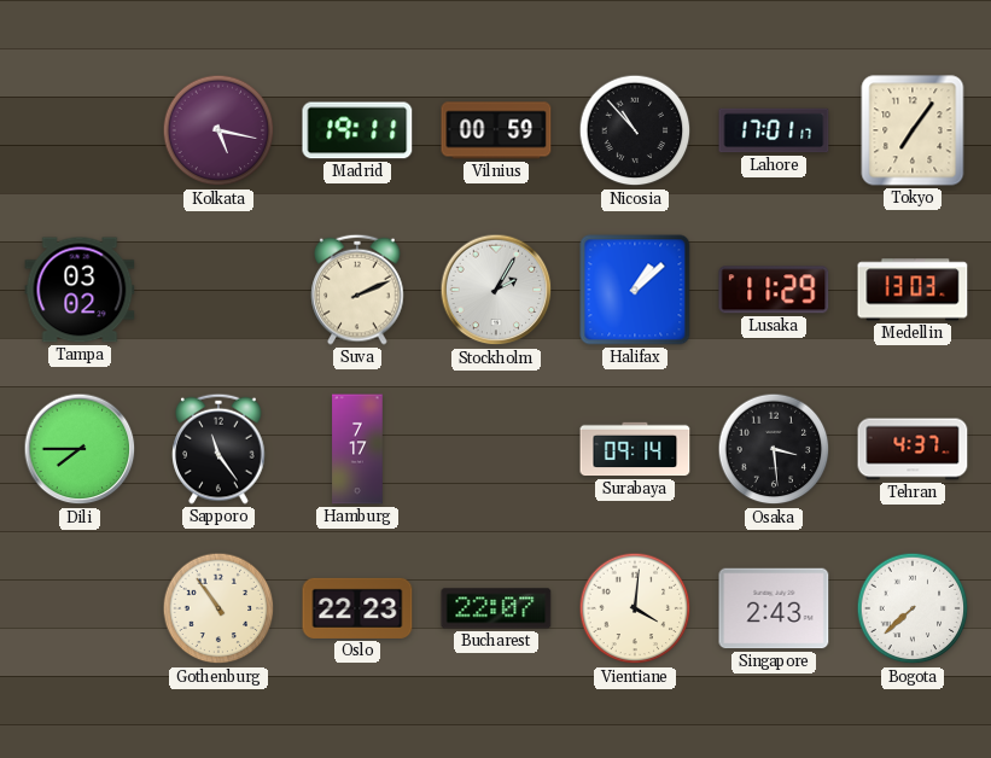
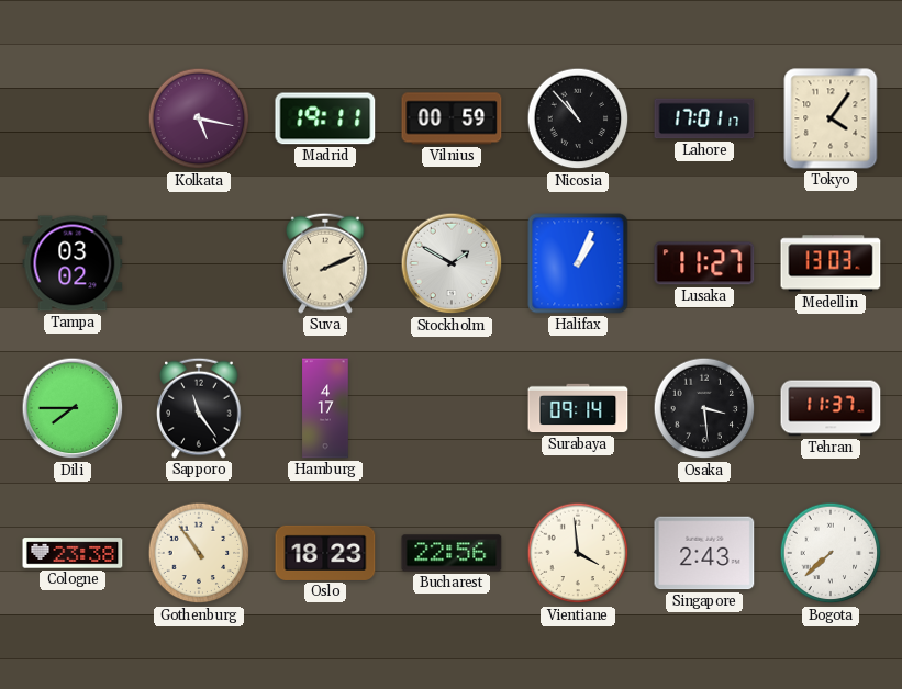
Tokyo: 7:06 -> 4:06
Stockholm: 2:05 -> 1:50
Halifax: 1:08 -> 1:04
Lusaka: 11:29 -> 11:27
Hamburg: 7:17 -> 4:17
Tehran: 4:37 -> 11:37
Cologne: none -> 23:38
Oslo: 22:23 -> 18:23
Bucharest: 22:07 -> 22:56
Vientiane: 4:01 -> 3:59
